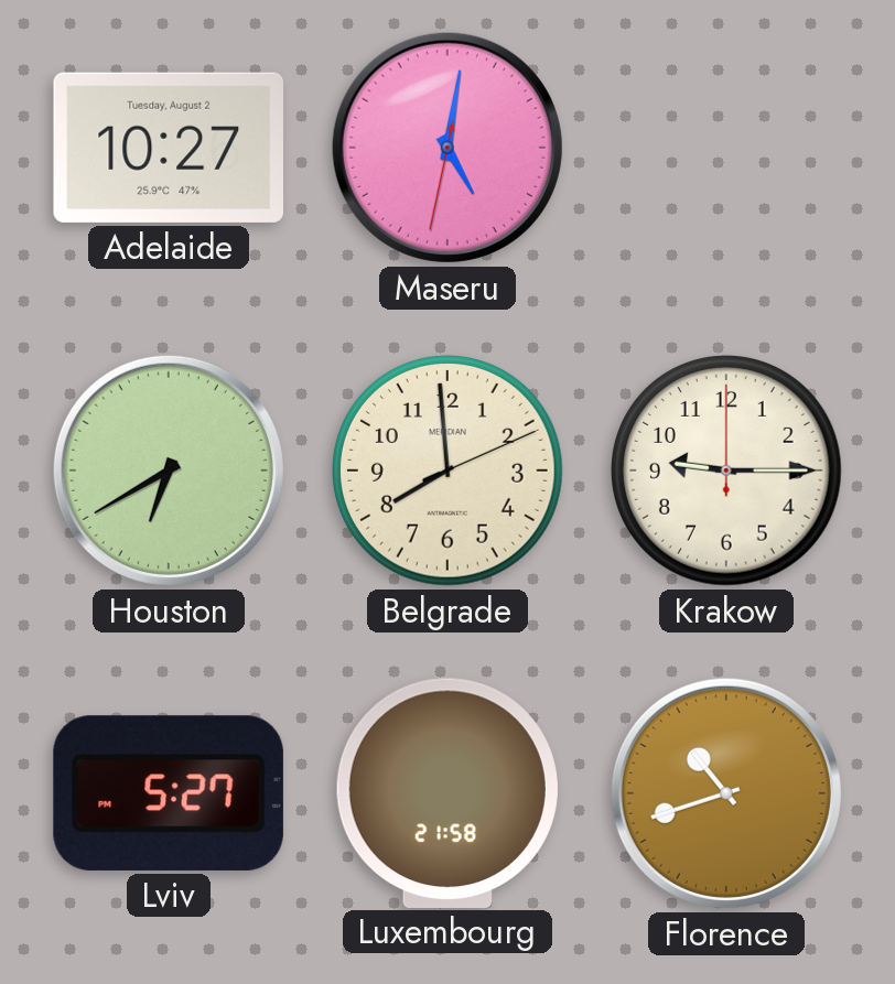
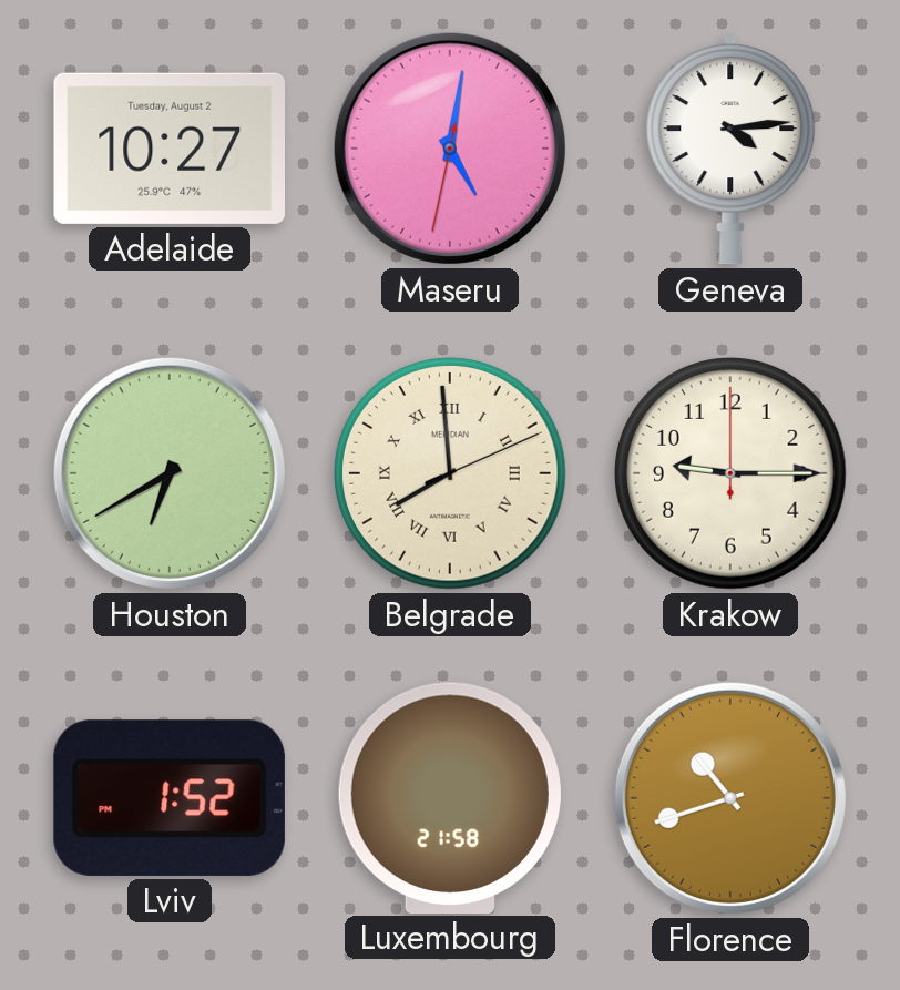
Geneva: none -> 4:14
Belgrade numerals: Arabic -> Roman
Lviv: 5:27 -> 1:52
